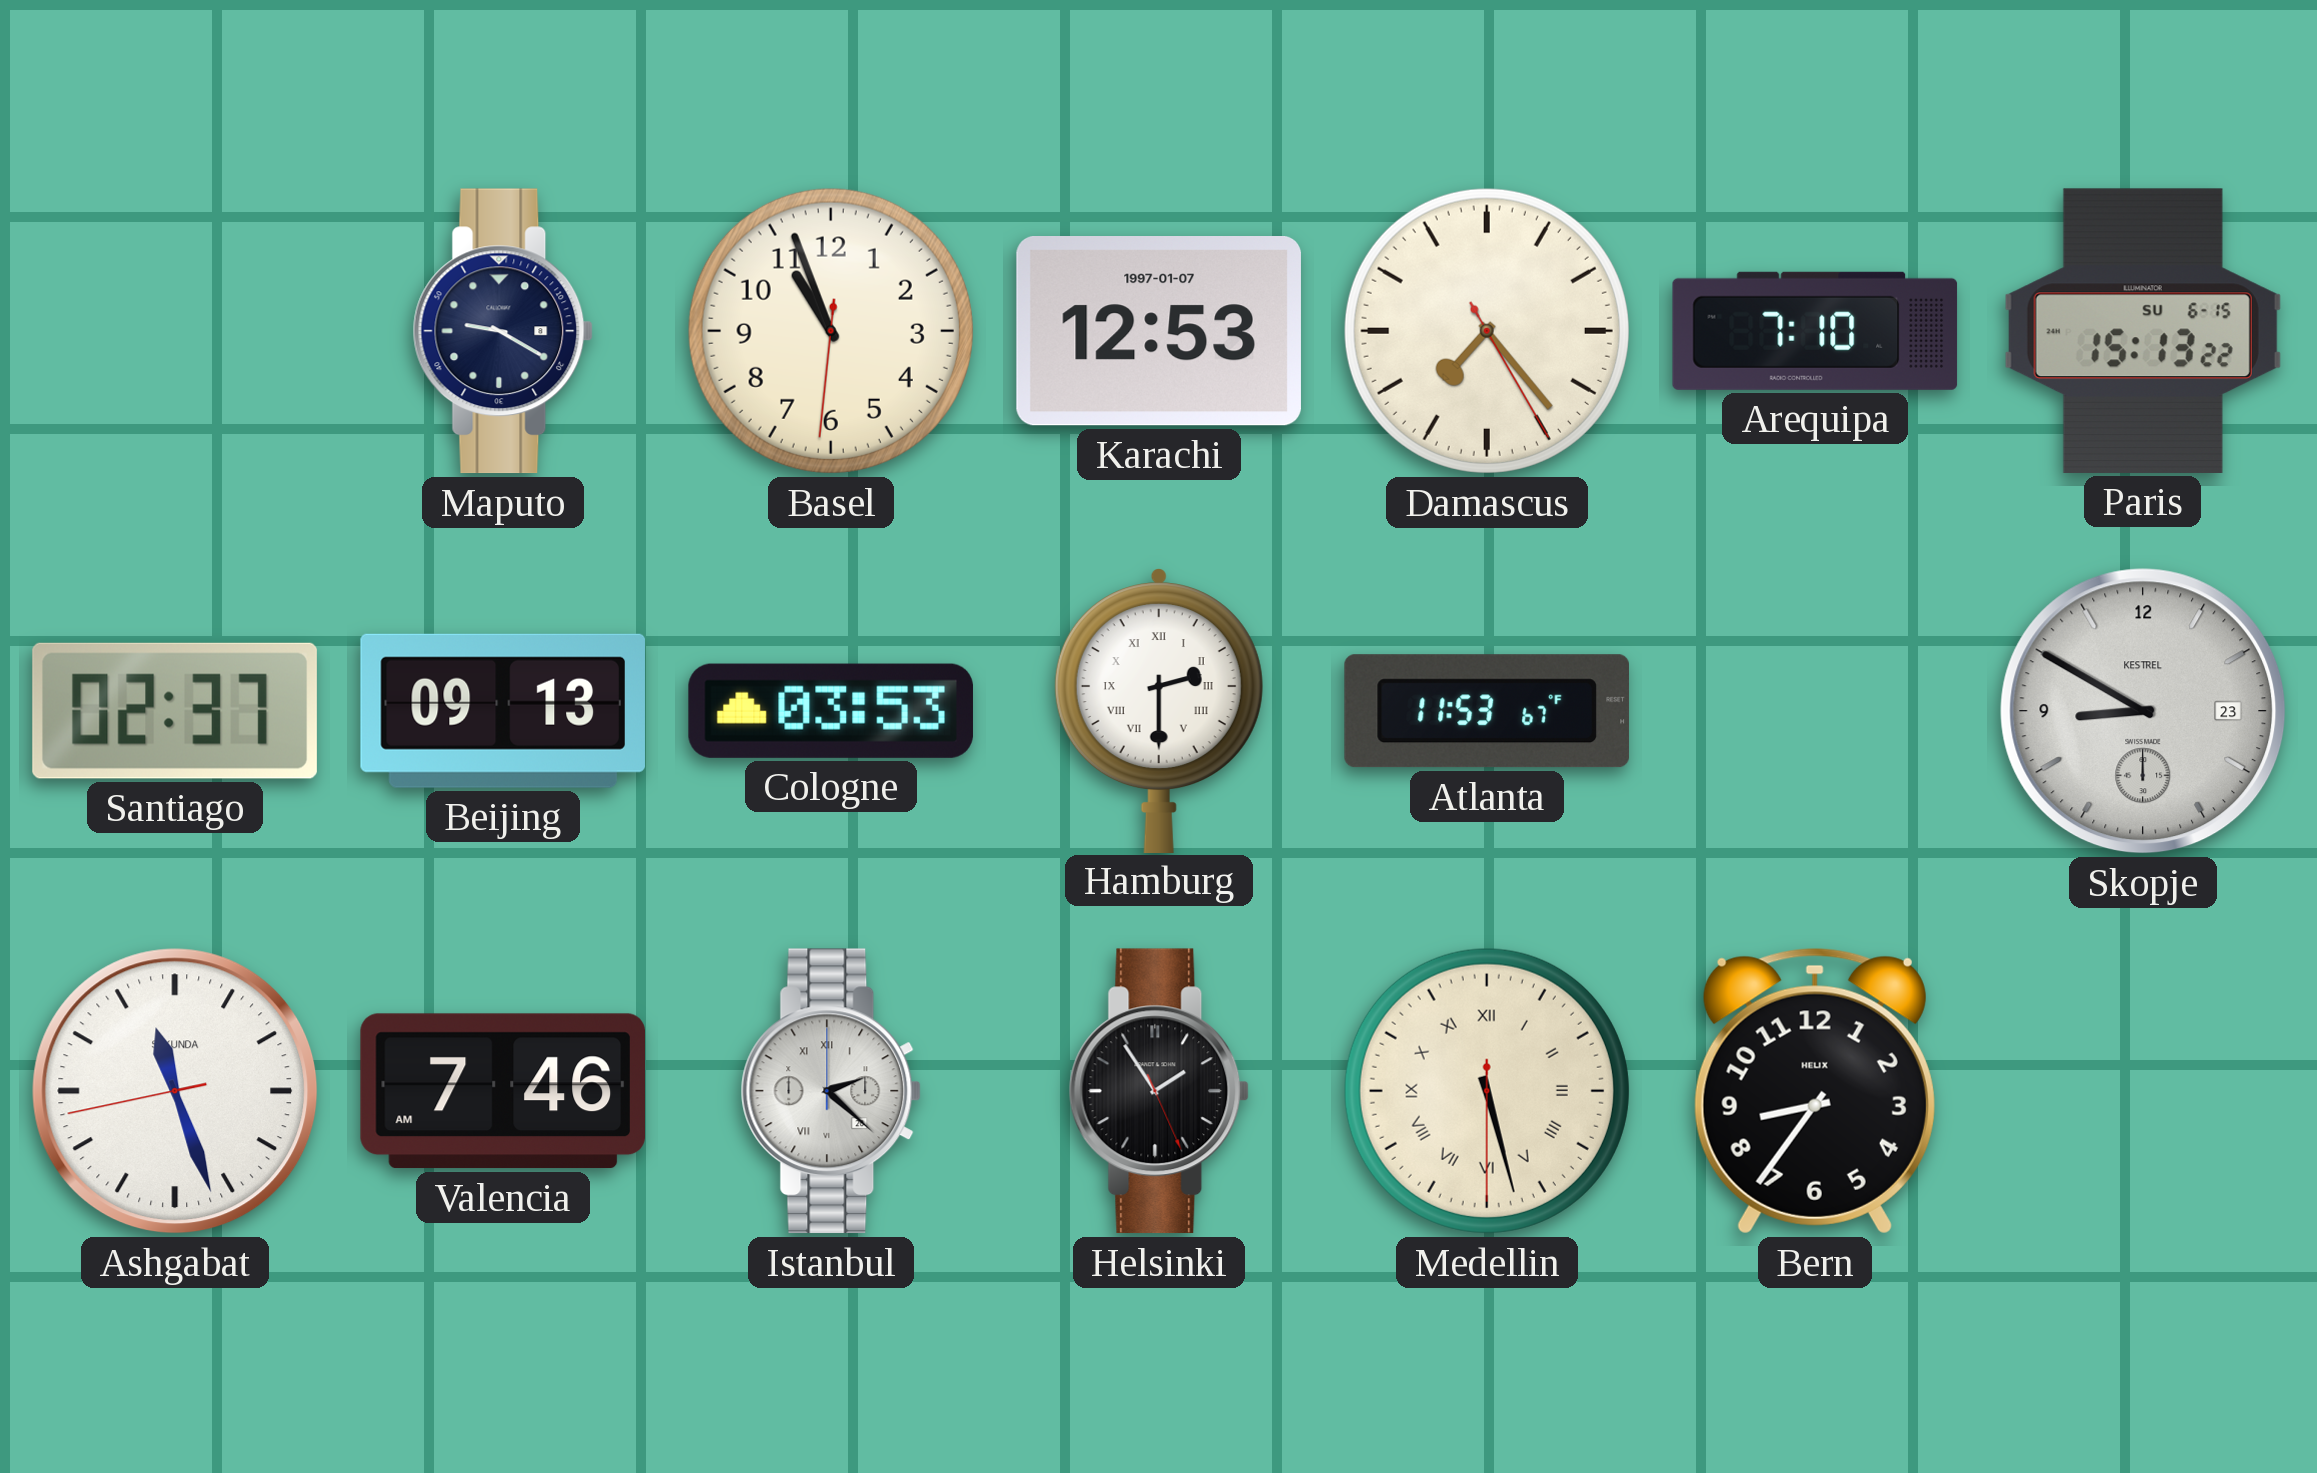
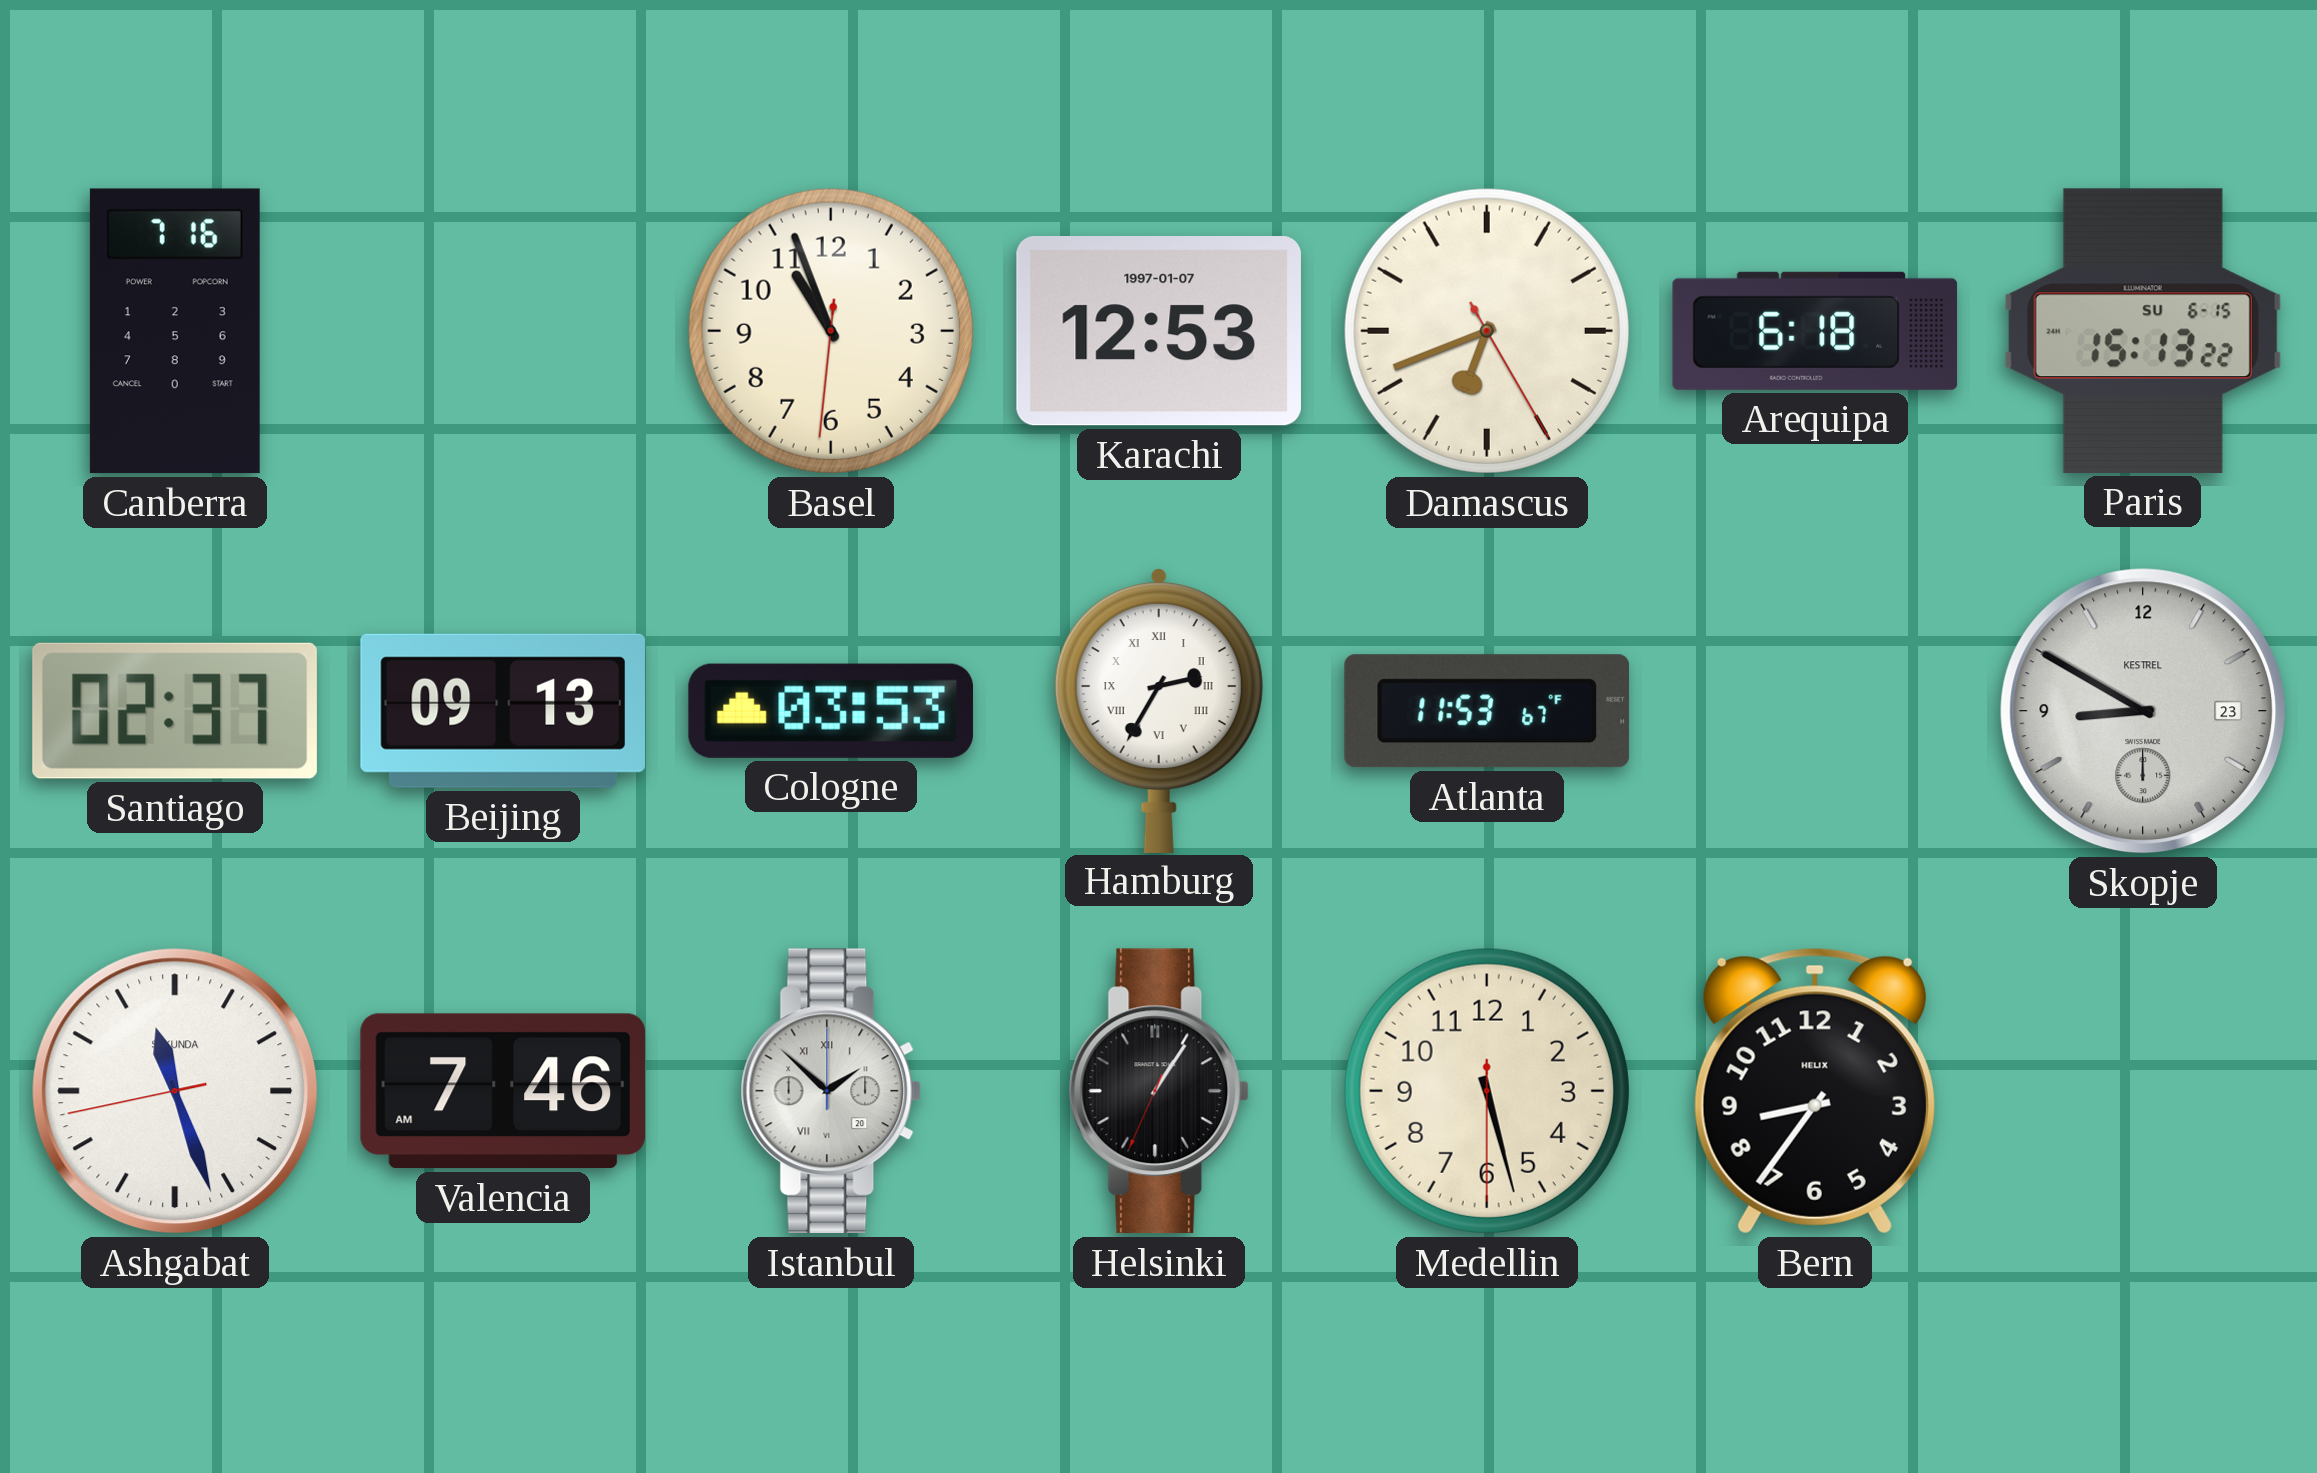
Canberra: none -> 7:16
Maputo: 9:20 -> none
Damascus: 7:23 -> 6:41
Arequipa: 7:10 -> 6:18
Hamburg: 2:30 -> 2:35
Istanbul: 2:22 -> 1:52
Helsinki: 1:54 -> 1:05
Medellin numerals: Roman -> Arabic
